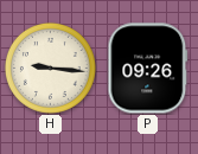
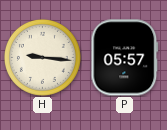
P: 09:26 -> 05:57
